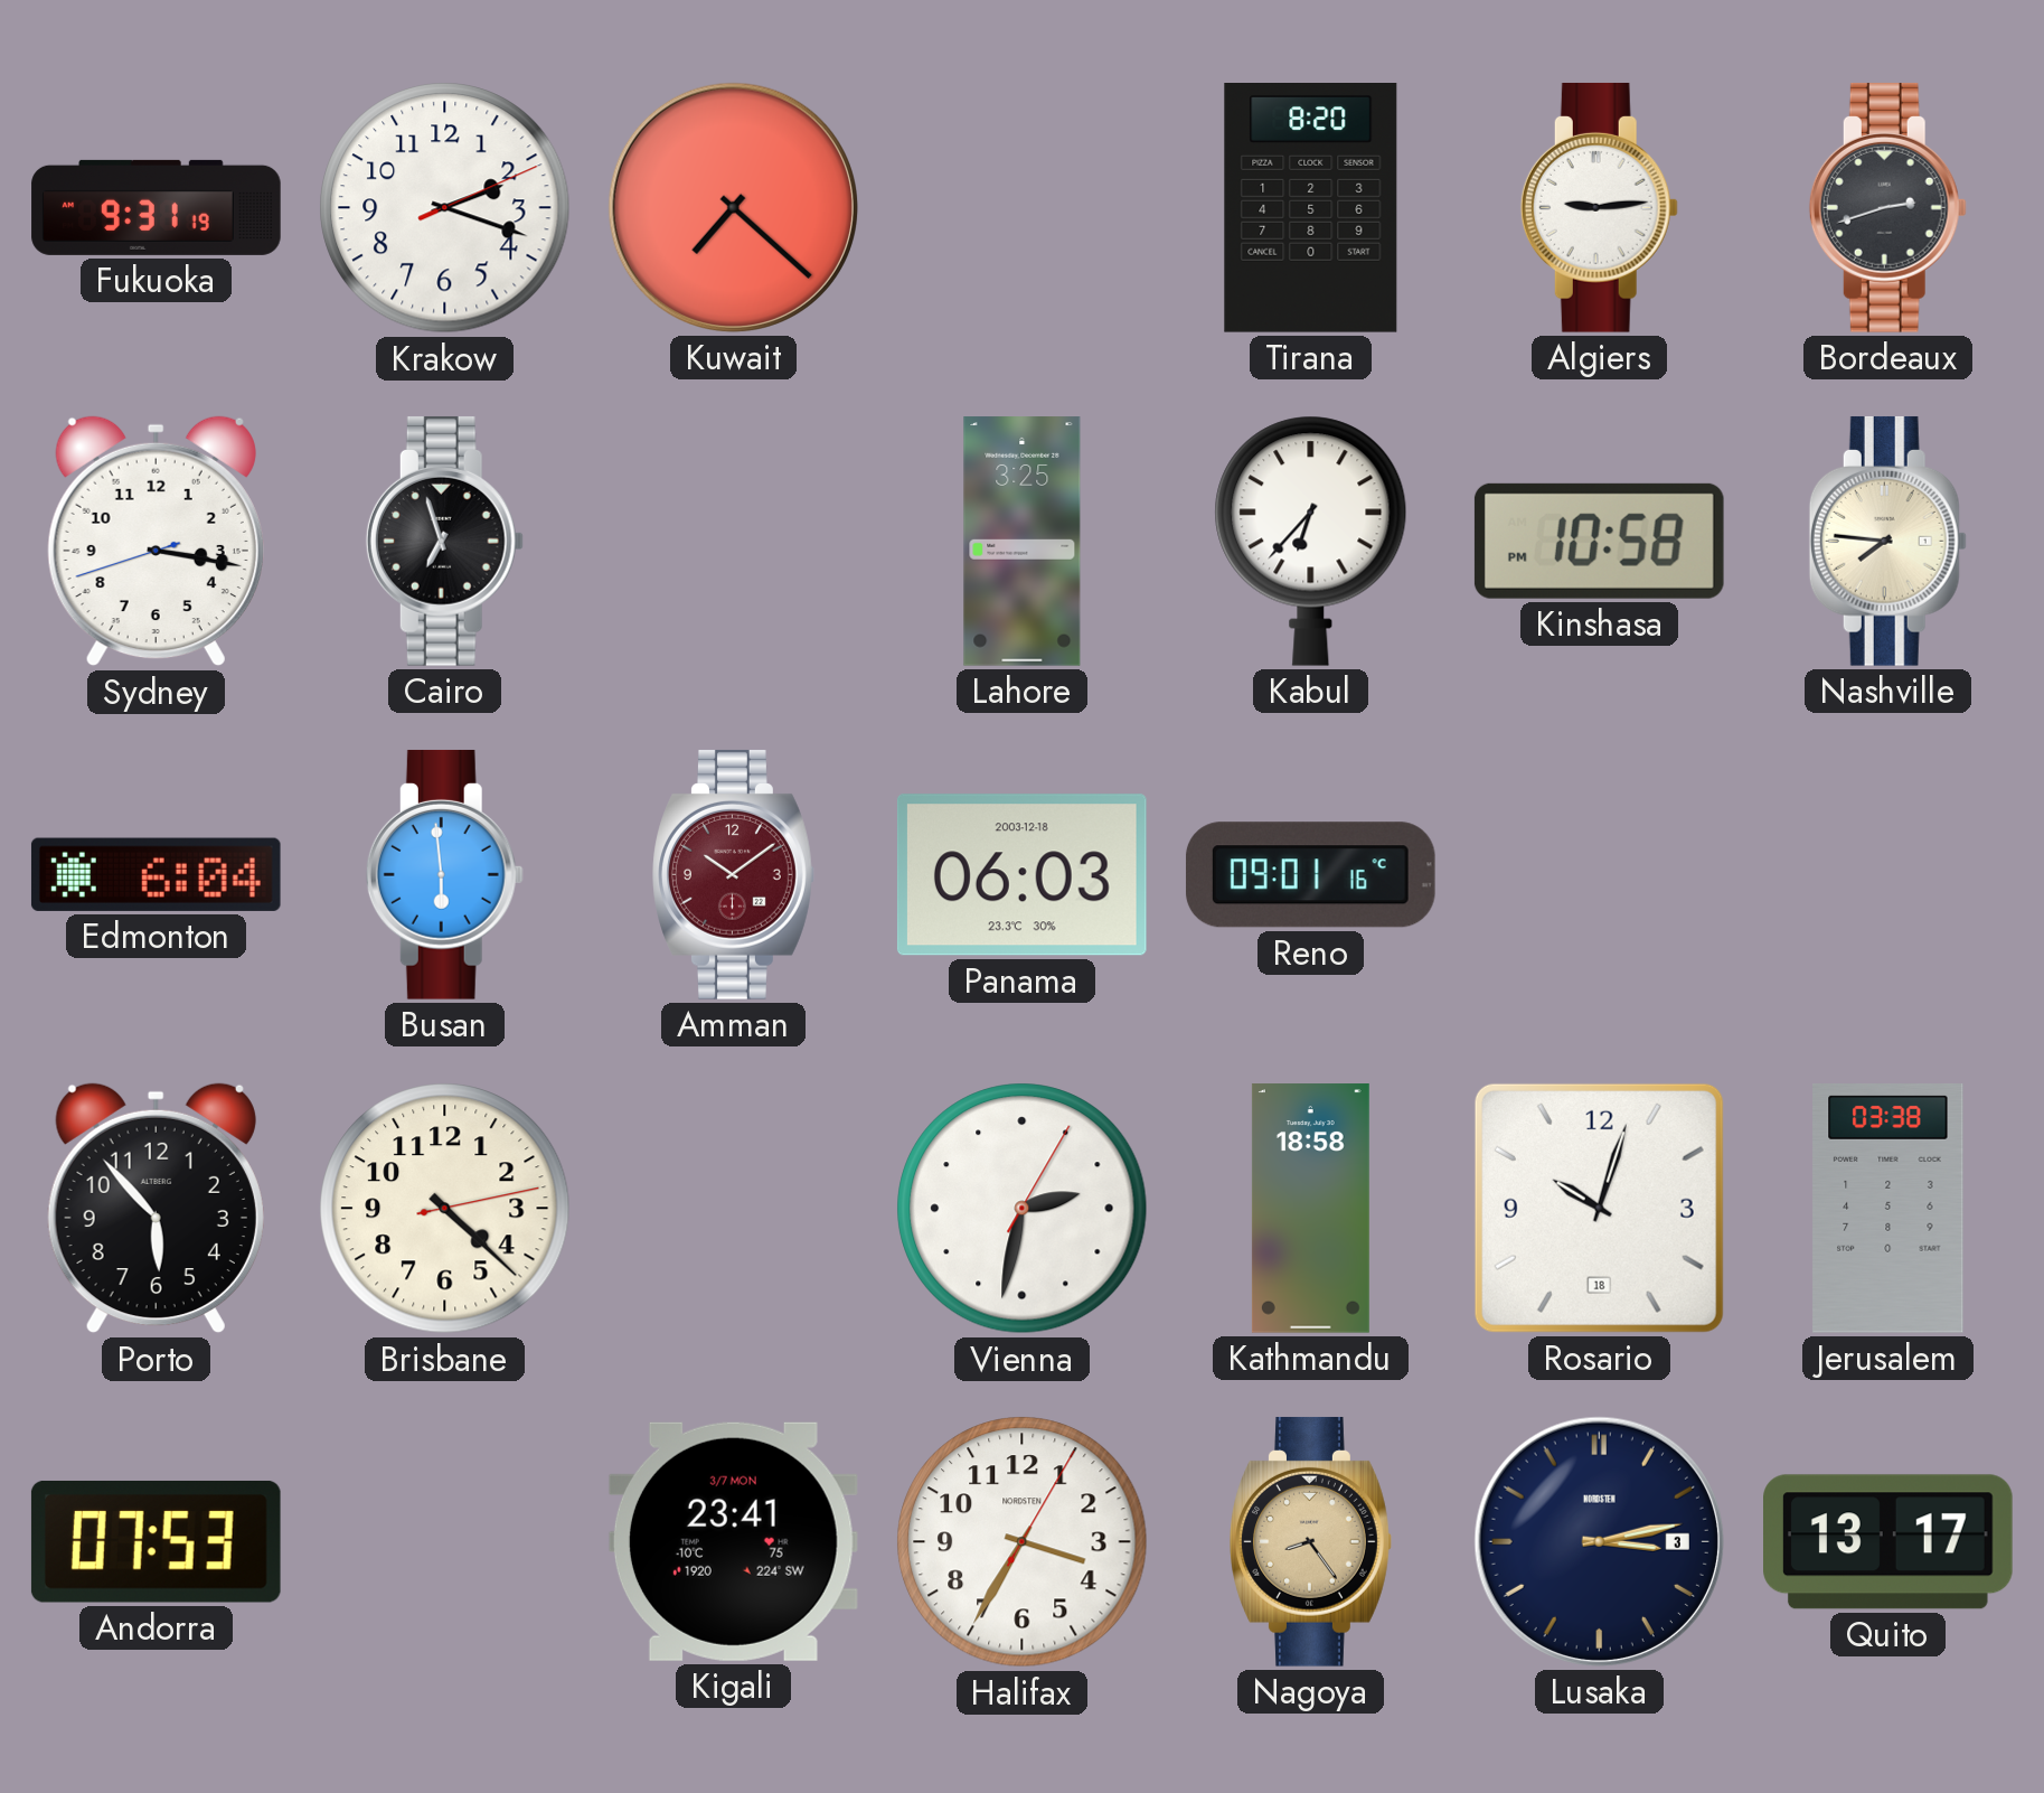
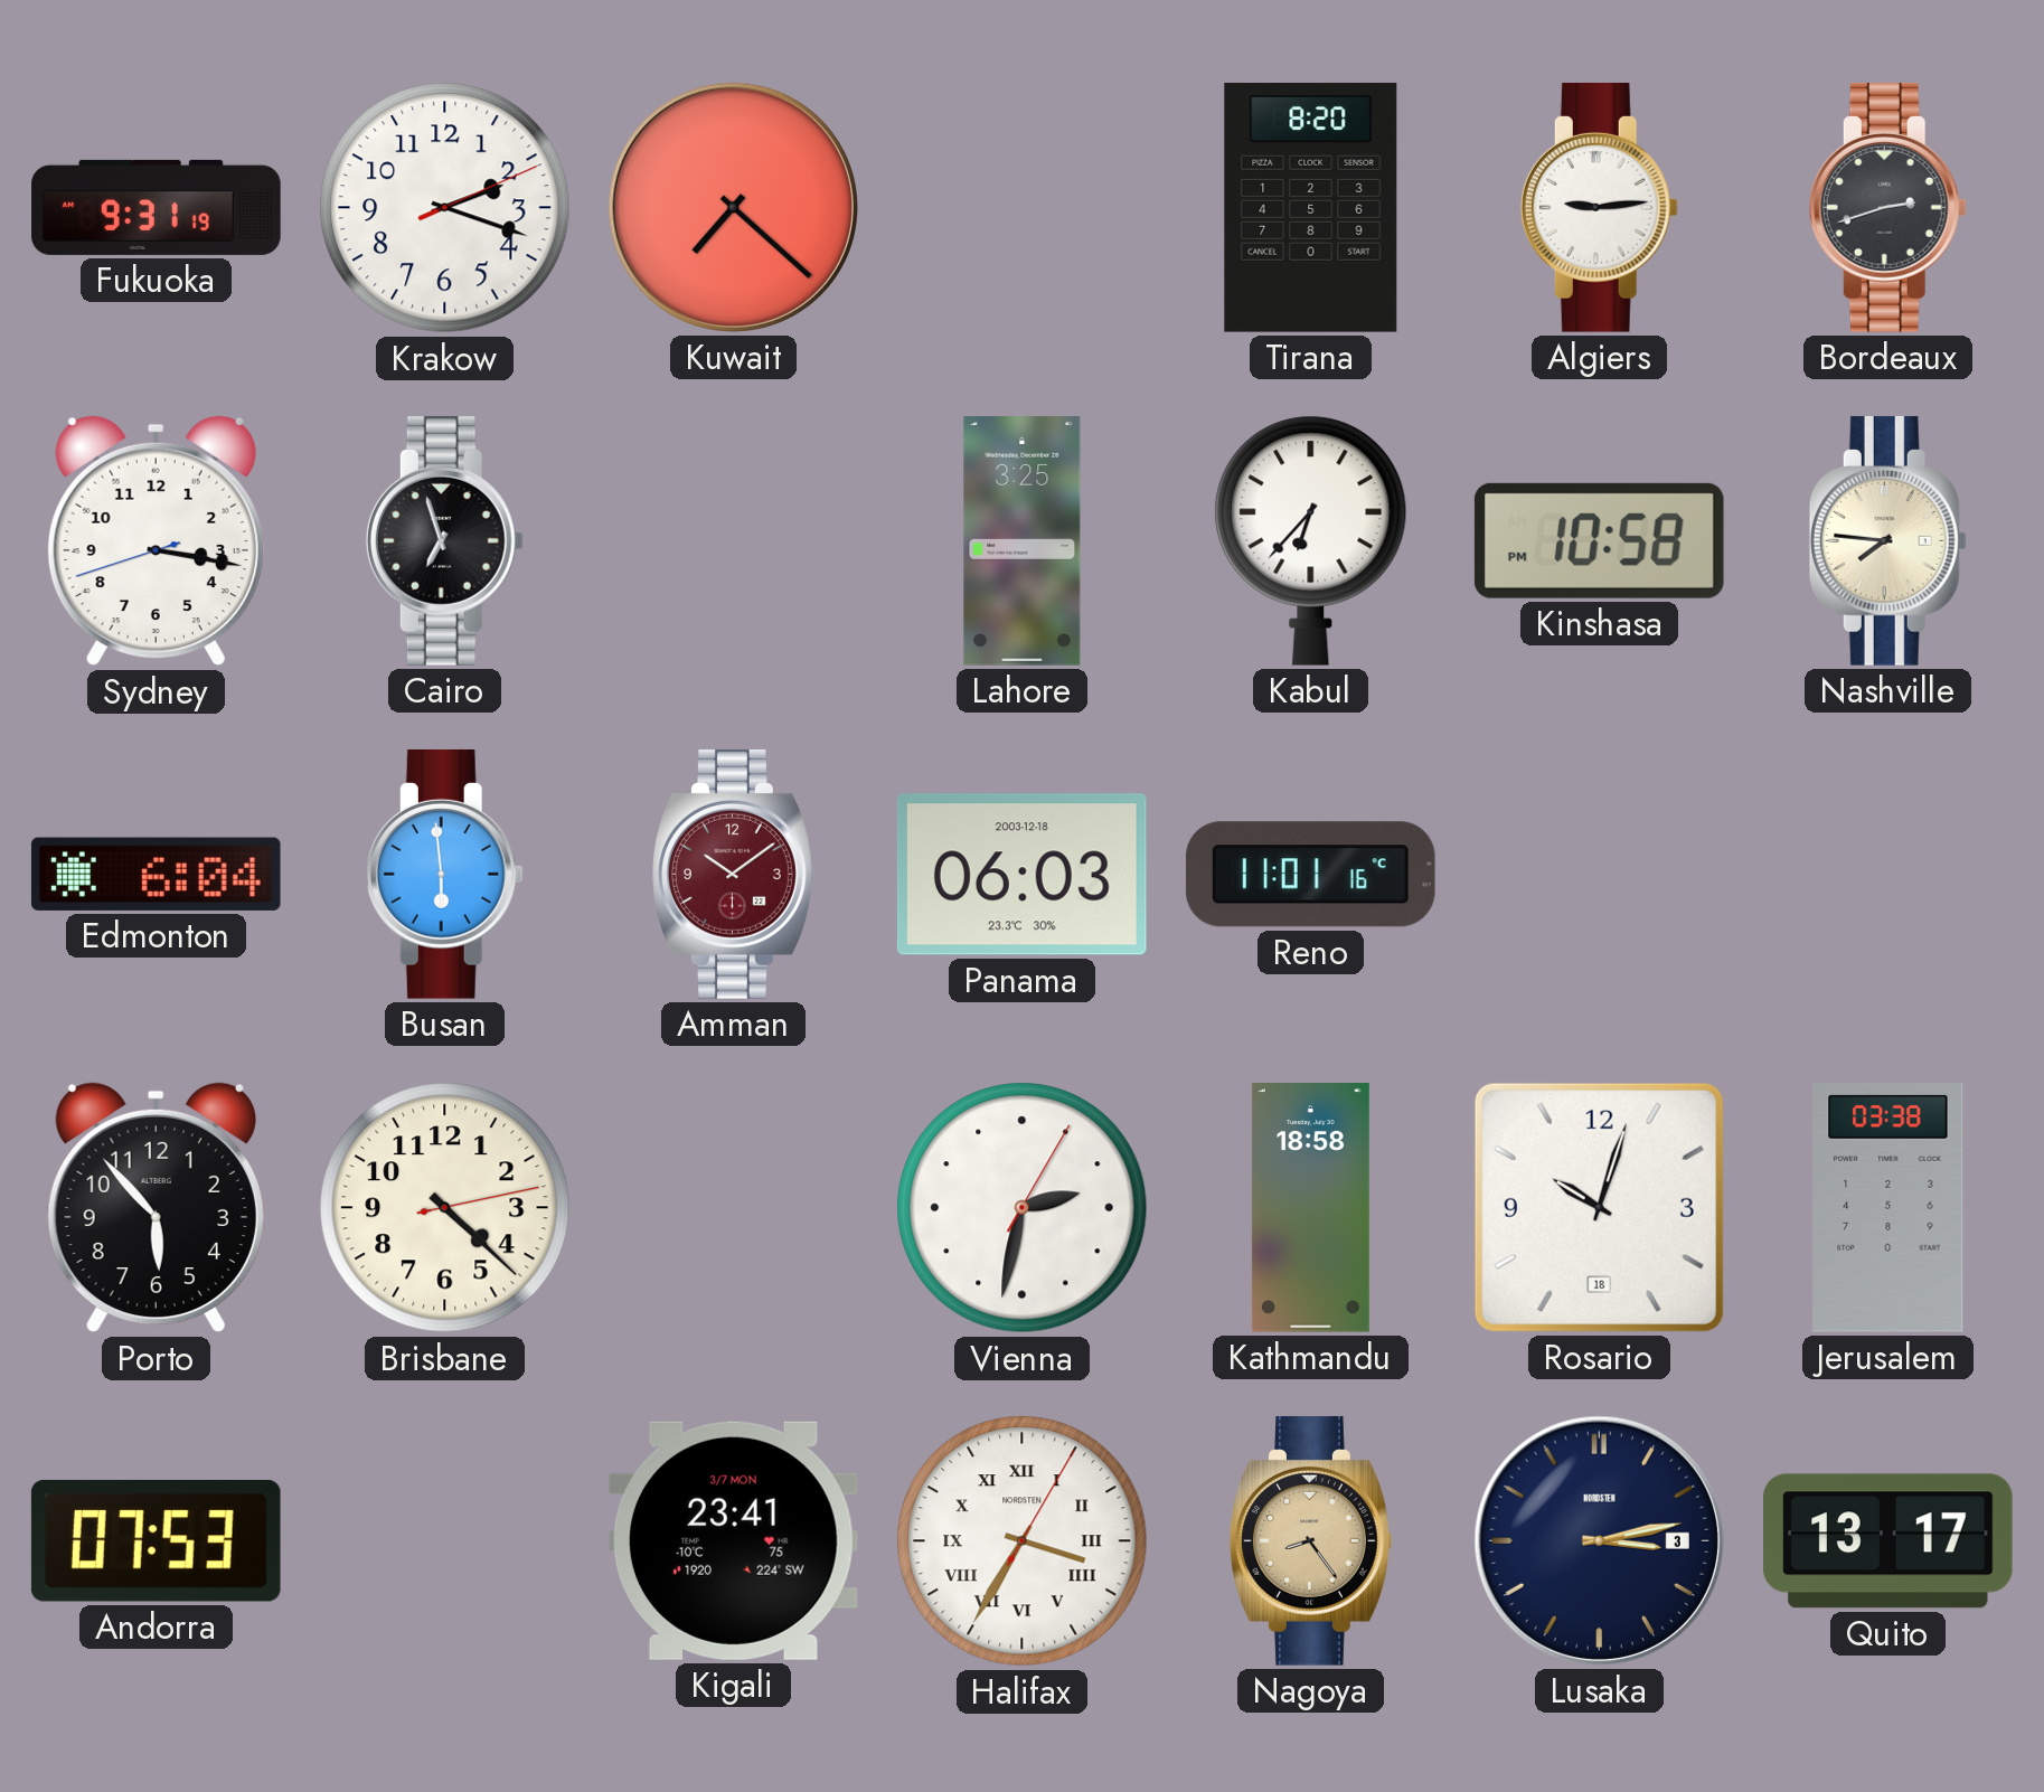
Reno: 09:01 -> 11:01
Halifax numerals: Arabic -> Roman
